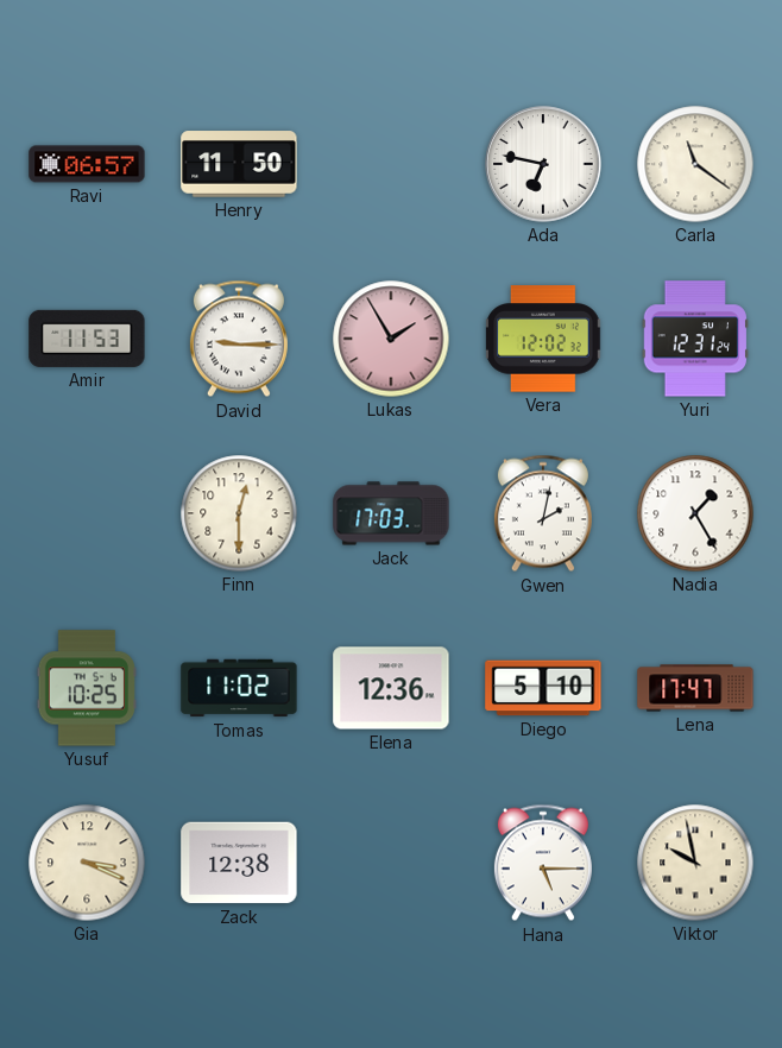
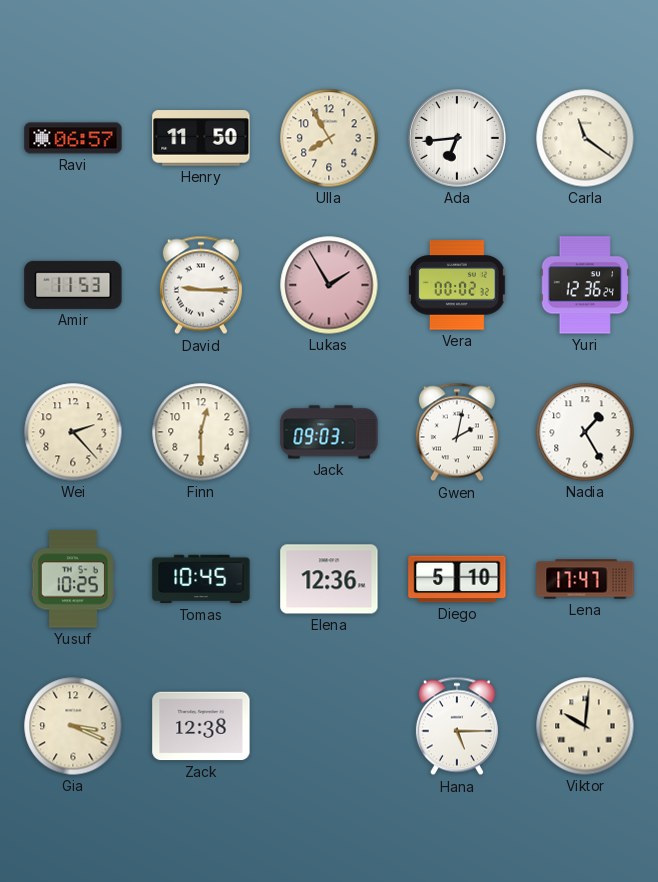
Ulla: none -> 7:55
Ada: 6:47 -> 6:44
Vera: 12:02 -> 00:02
Yuri: 12:31 -> 12:36
Wei: none -> 2:23
Jack: 17:03 -> 09:03
Tomas: 11:02 -> 10:45
Viktor: 9:58 -> 10:01
